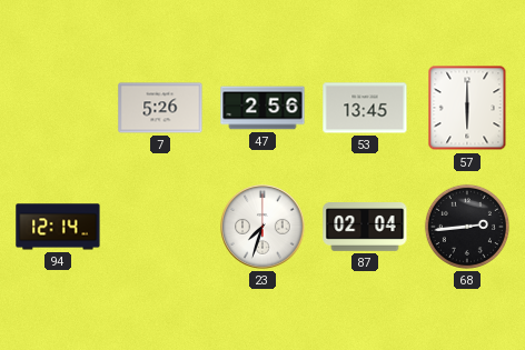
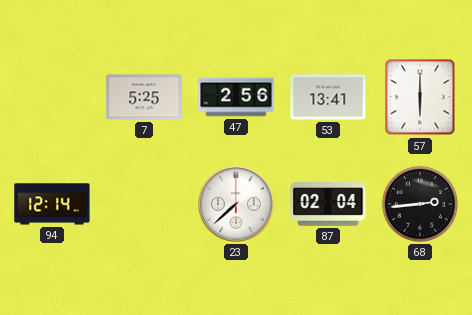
7: 5:26 -> 5:25
53: 13:45 -> 13:41
23: 7:33 -> 7:38
